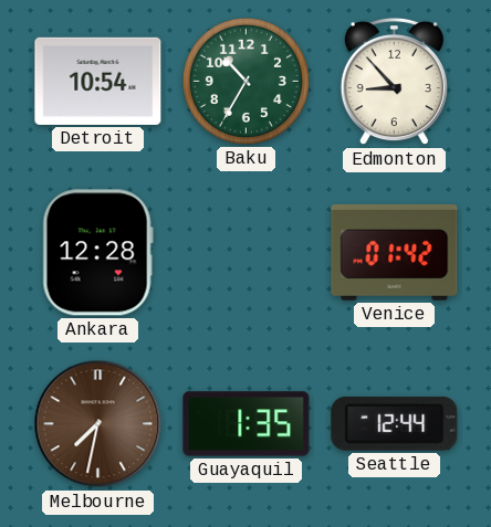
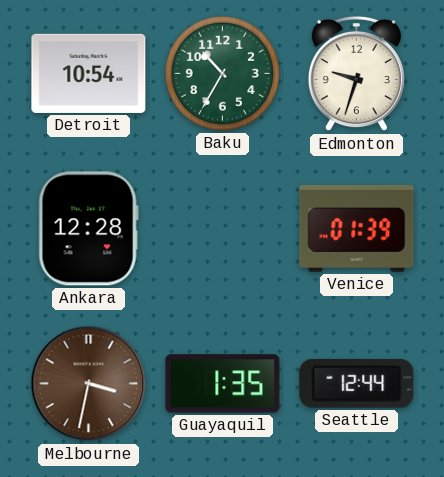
Edmonton: 8:53 -> 9:33
Venice: 01:42 -> 01:39
Melbourne: 7:32 -> 3:32
